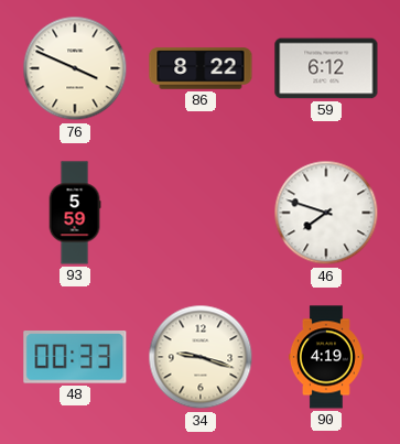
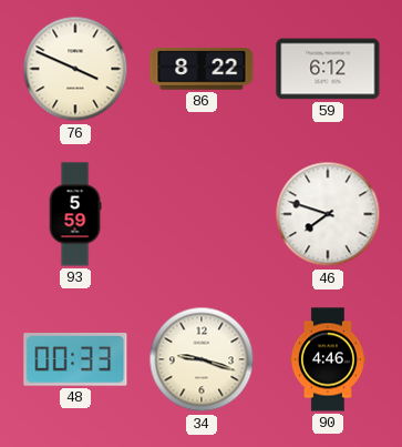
90: 4:19 -> 4:46
